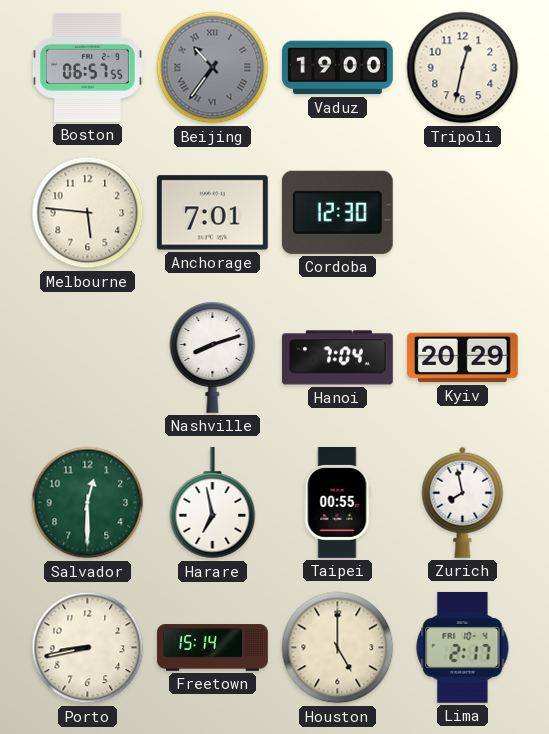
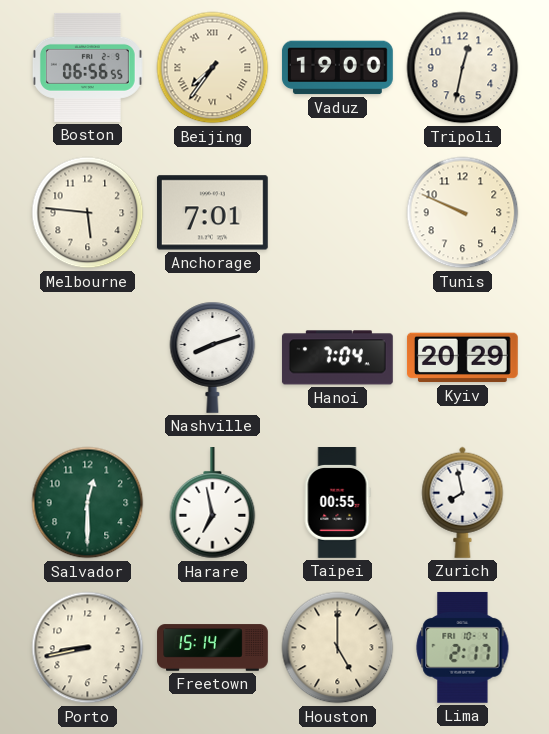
Boston: 06:57 -> 06:56
Beijing: 10:36 -> 7:36
Beijing dial: grey -> cream
Cordoba: 12:30 -> none
Tunis: none -> 9:49
